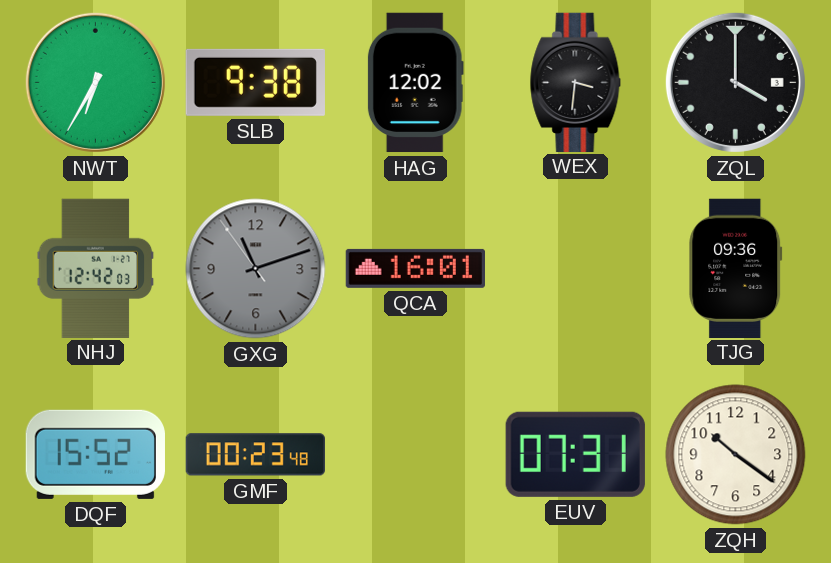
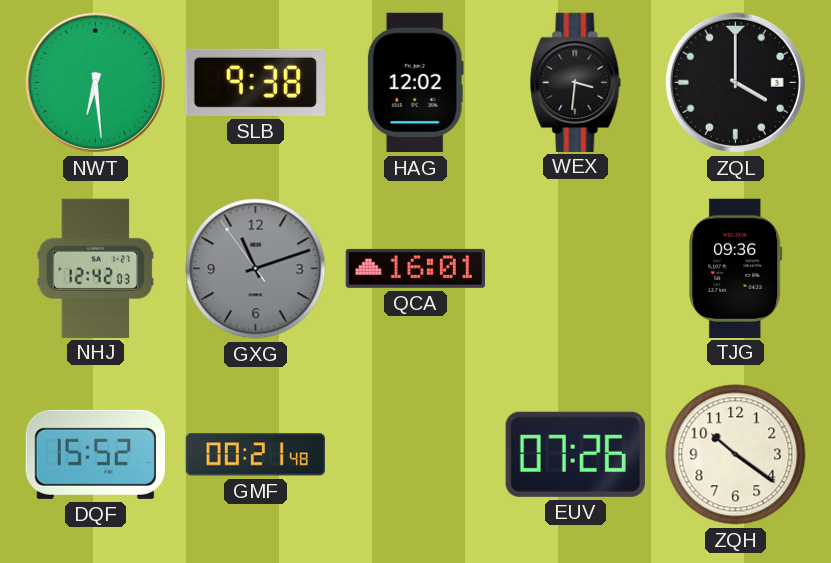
NWT: 6:35 -> 6:29
GMF: 00:23 -> 00:21
EUV: 07:31 -> 07:26
